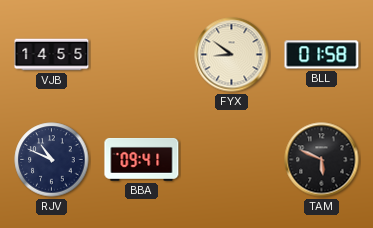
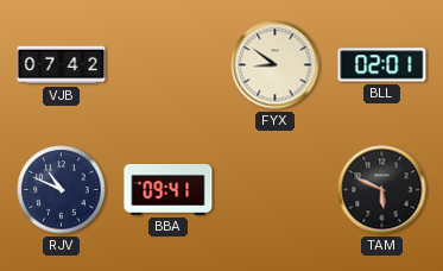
VJB: 14:55 -> 07:42
BLL: 01:58 -> 02:01
